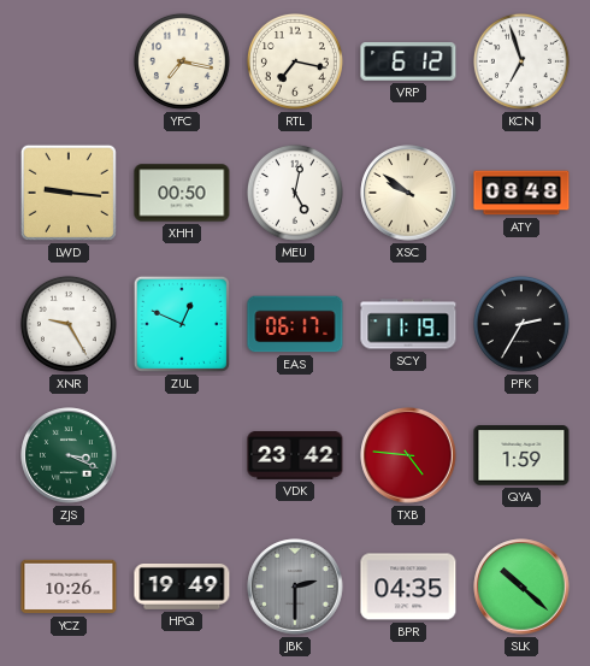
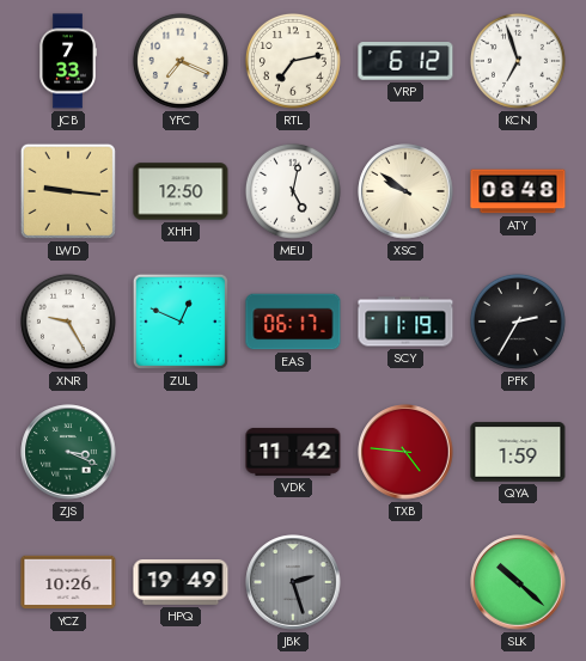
JCB: none -> 7:33
YFC: 7:17 -> 7:19
RTL: 7:17 -> 7:13
XHH: 00:50 -> 12:50
VDK: 23:42 -> 11:42
JBK: 2:30 -> 2:27
BPR: 04:35 -> none
